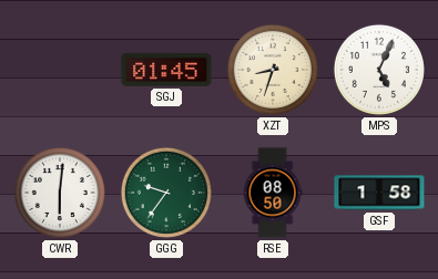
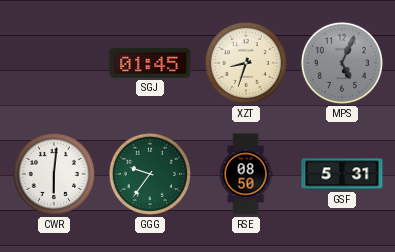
MPS dial: white -> grey
GSF: 1:58 -> 5:31
